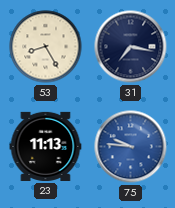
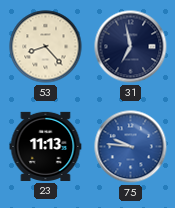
53: 8:25 -> 8:23
31: 7:17 -> 6:58
